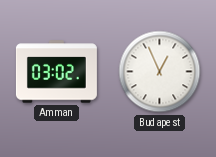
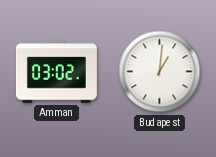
Budapest: 12:56 -> 1:01
